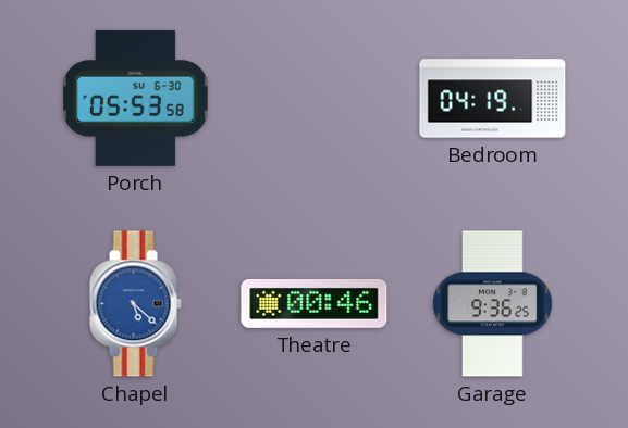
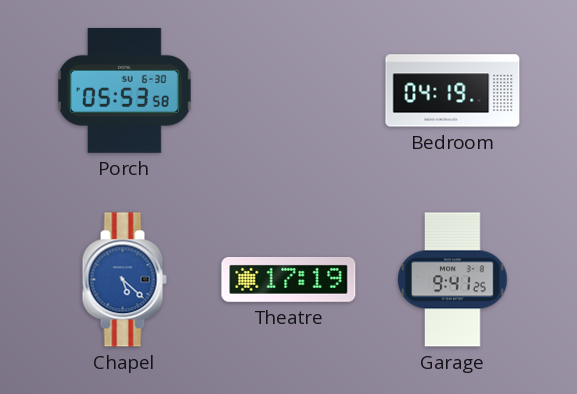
Theatre: 00:46 -> 17:19
Garage: 9:36 -> 9:41
